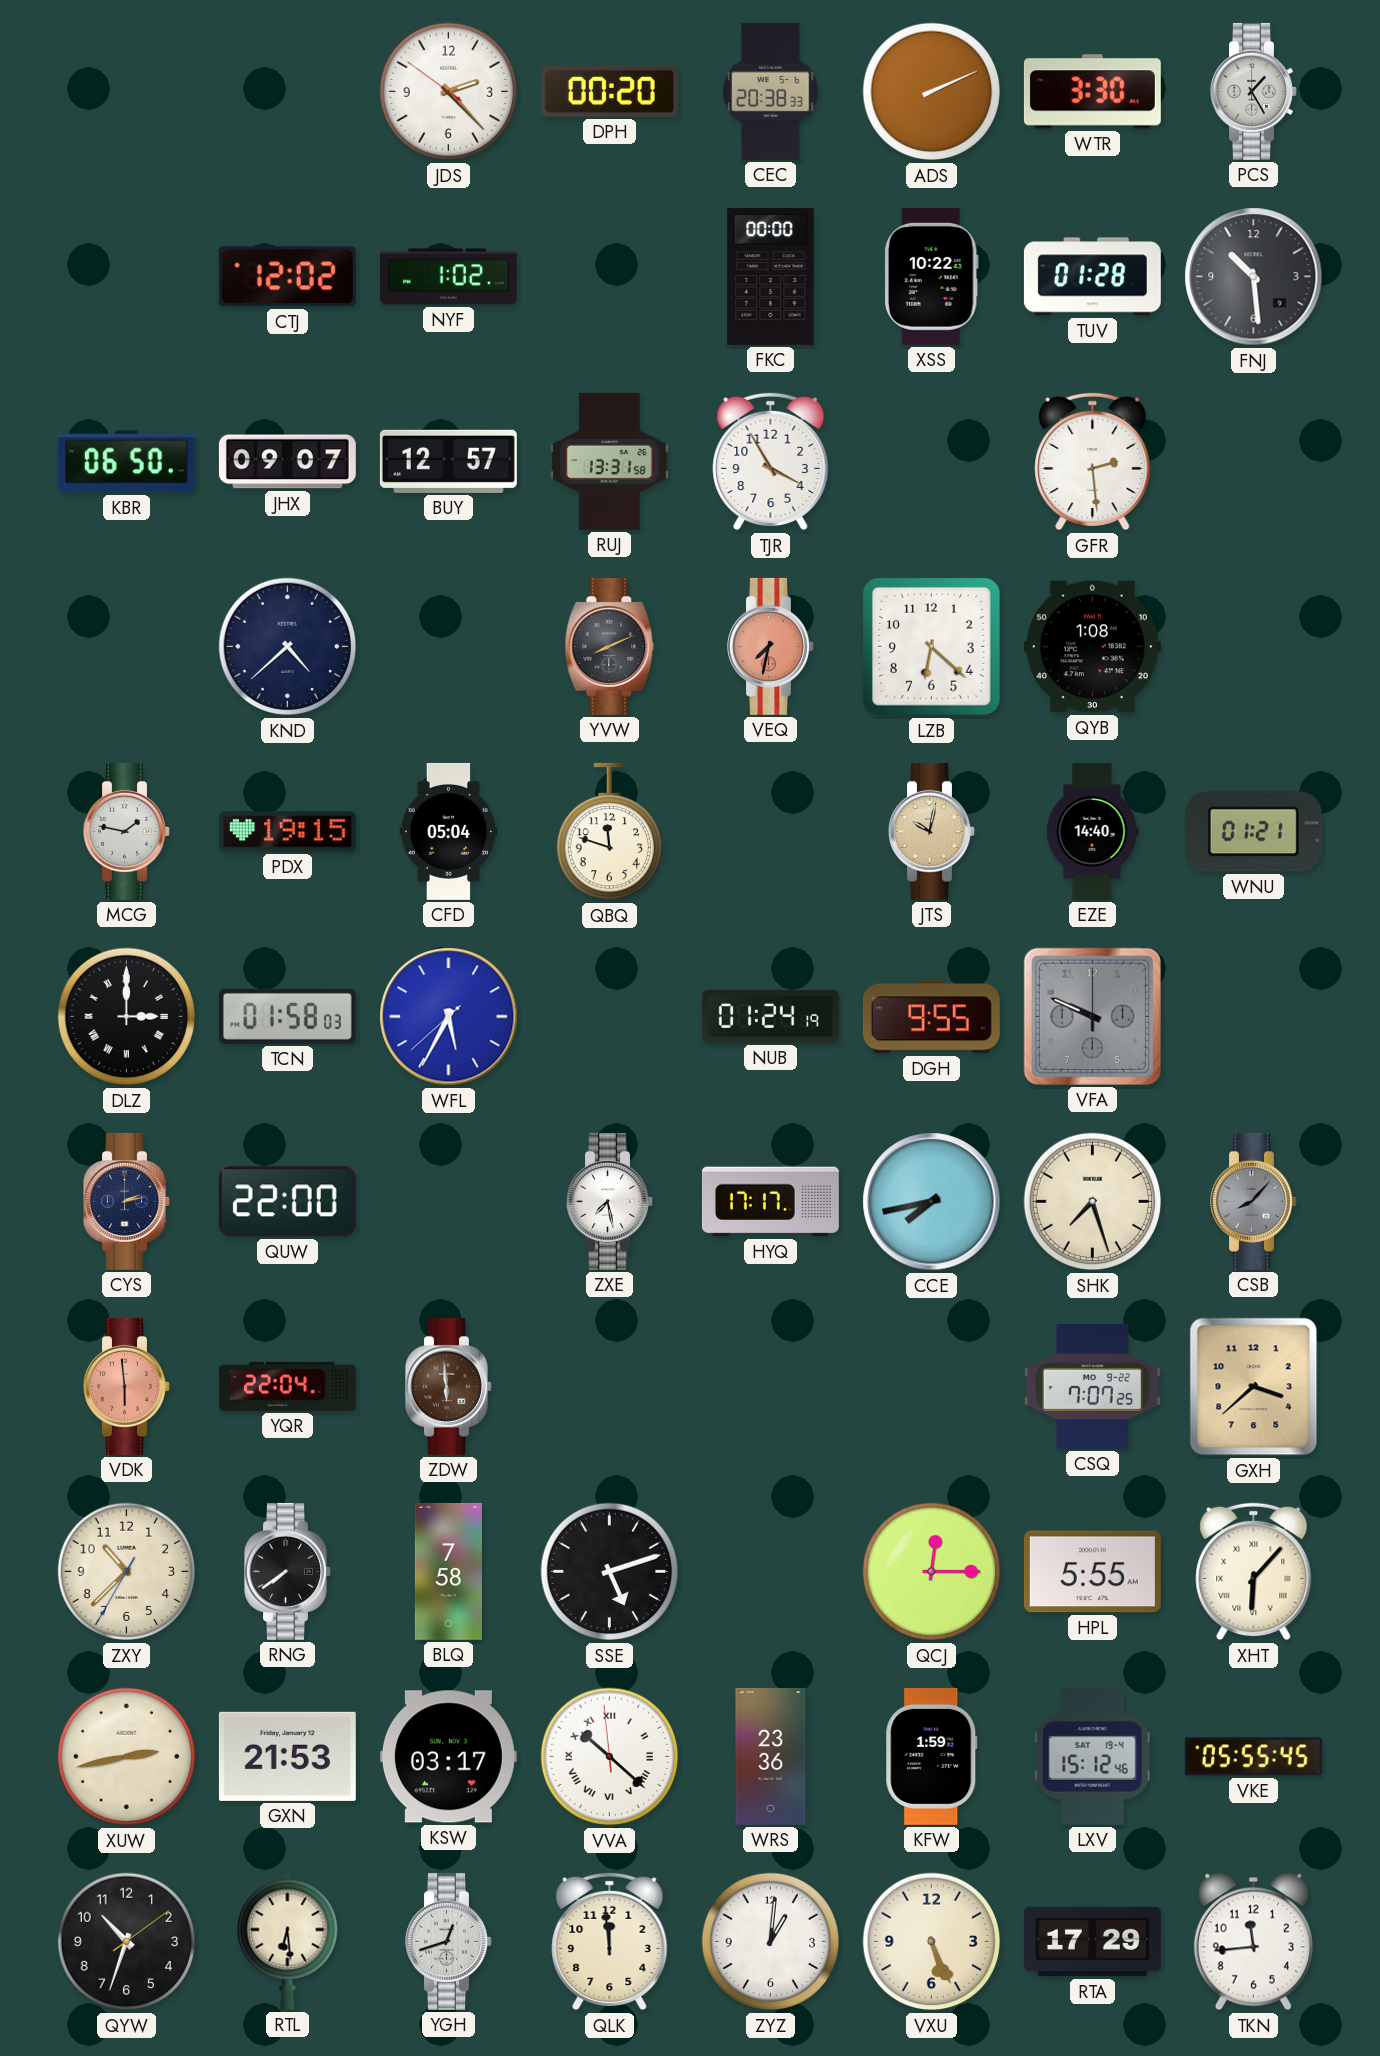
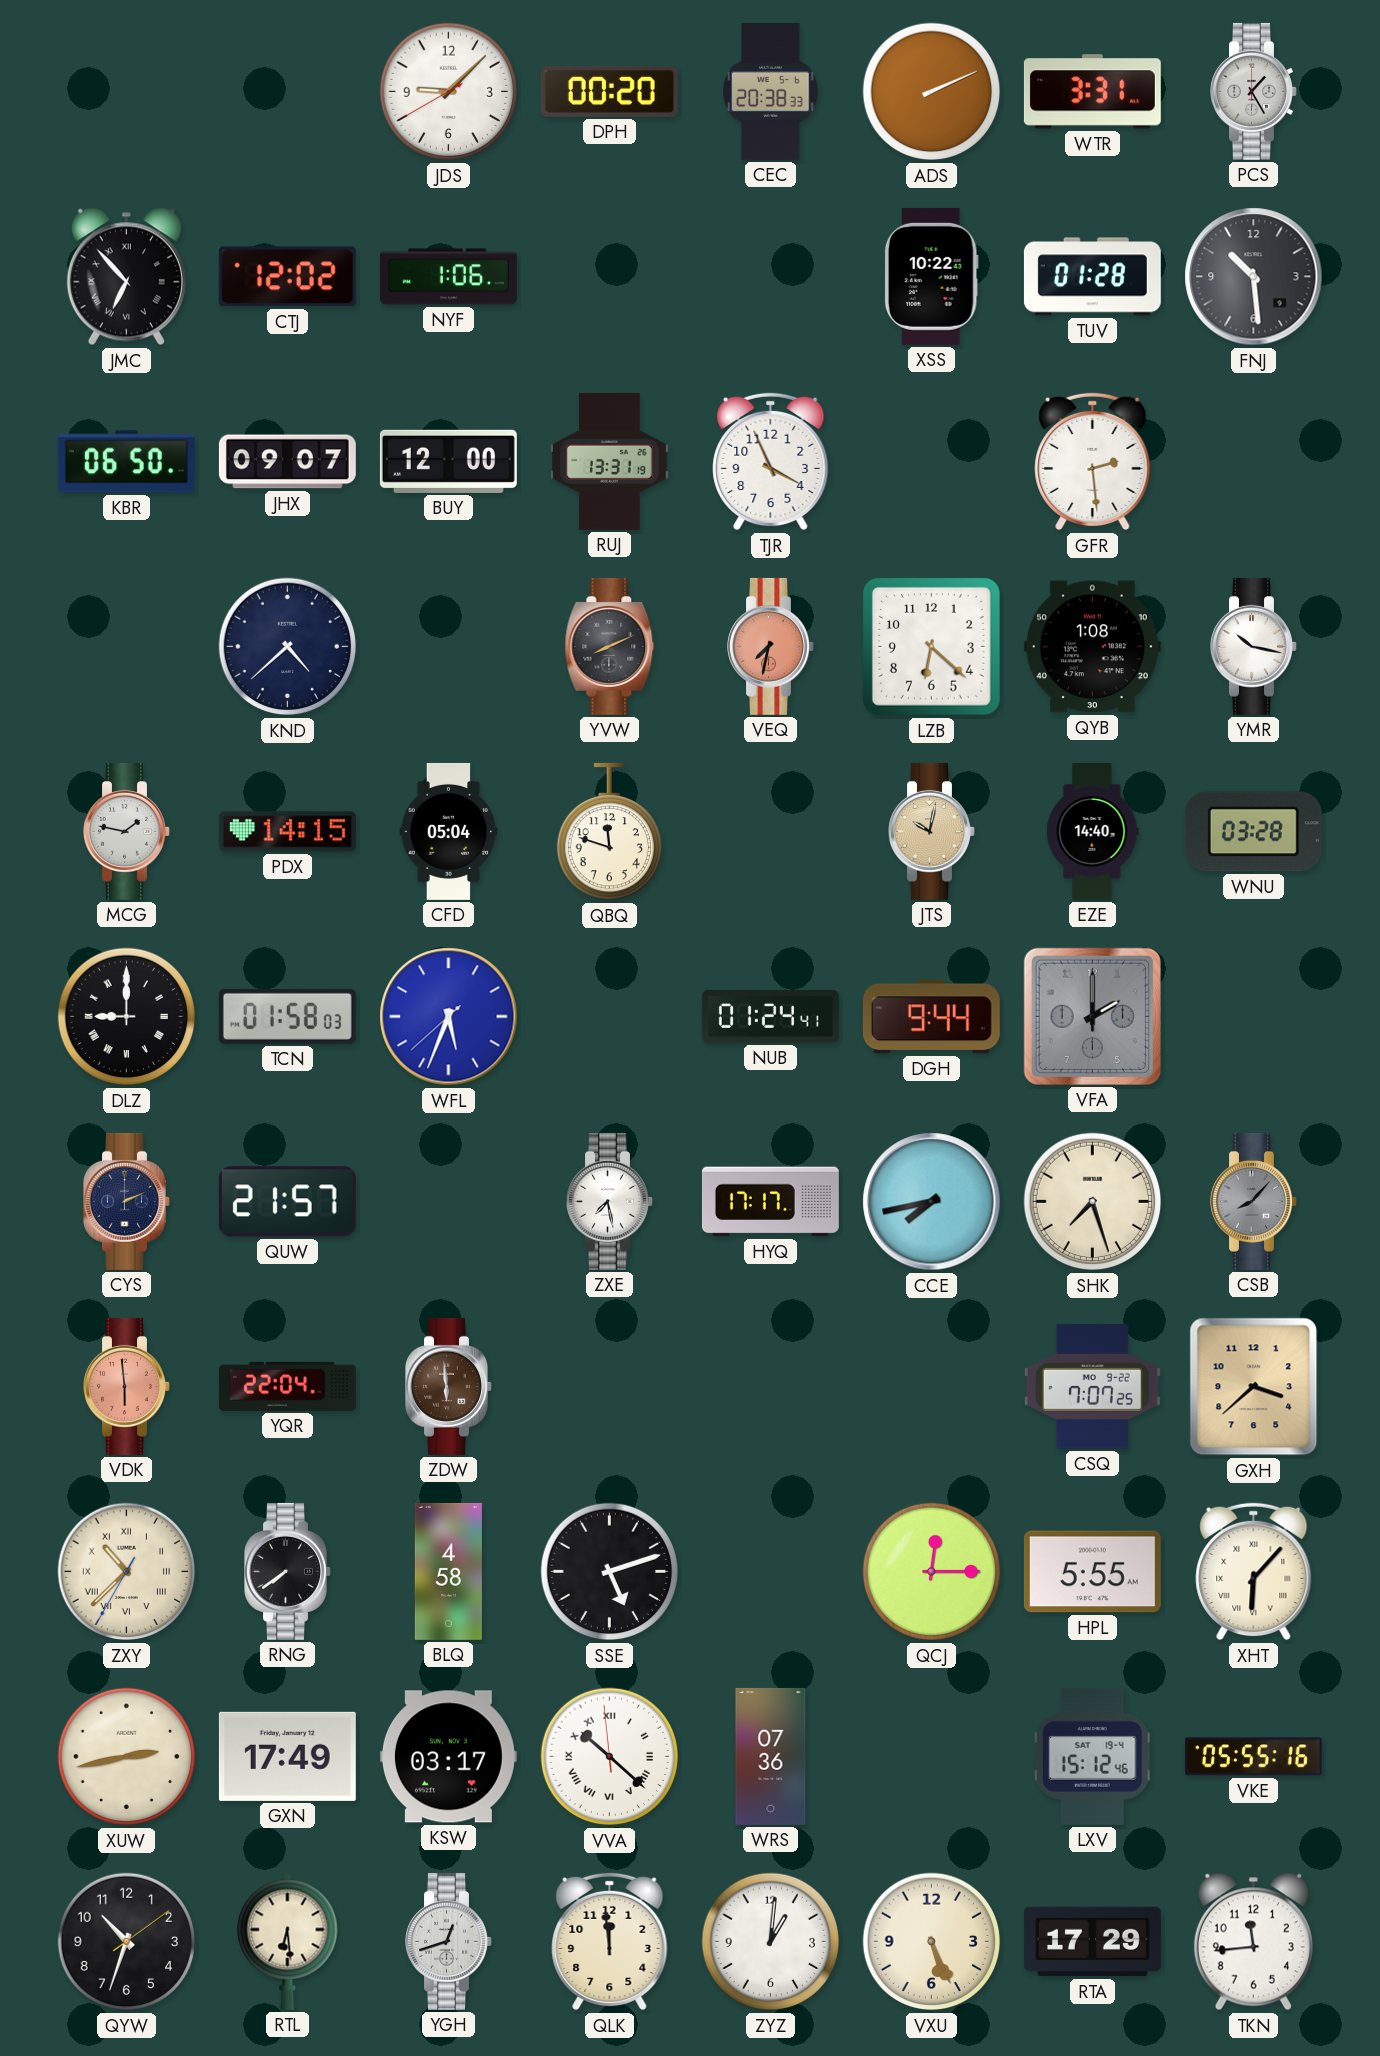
JDS: 2:22 -> 9:07
WTR: 3:30 -> 3:31
JMC: none -> 6:53
NYF: 1:02 -> 1:06
FKC: 00:00 -> none
BUY: 12:57 -> 12:00
RUJ: 13:31:58 -> 13:31:19
TJR: 3:55 -> 3:56
YMR: none -> 10:17
PDX: 19:15 -> 14:15
WNU: 01:21 -> 03:28
DLZ: 3:00 -> 9:00
WFL: 5:34 -> 5:33
NUB: 01:24:19 -> 01:24:41
DGH: 9:55 -> 9:44
VFA: 9:49 -> 2:00
CYS: 2:13 -> 2:11
QUW: 22:00 -> 21:57
ZXY numerals: Arabic -> Roman
BLQ: 7:58 -> 4:58
GXN: 21:53 -> 17:49
WRS: 23:36 -> 07:36
KFW: 1:59 -> none
VKE: 05:55:45 -> 05:55:16
